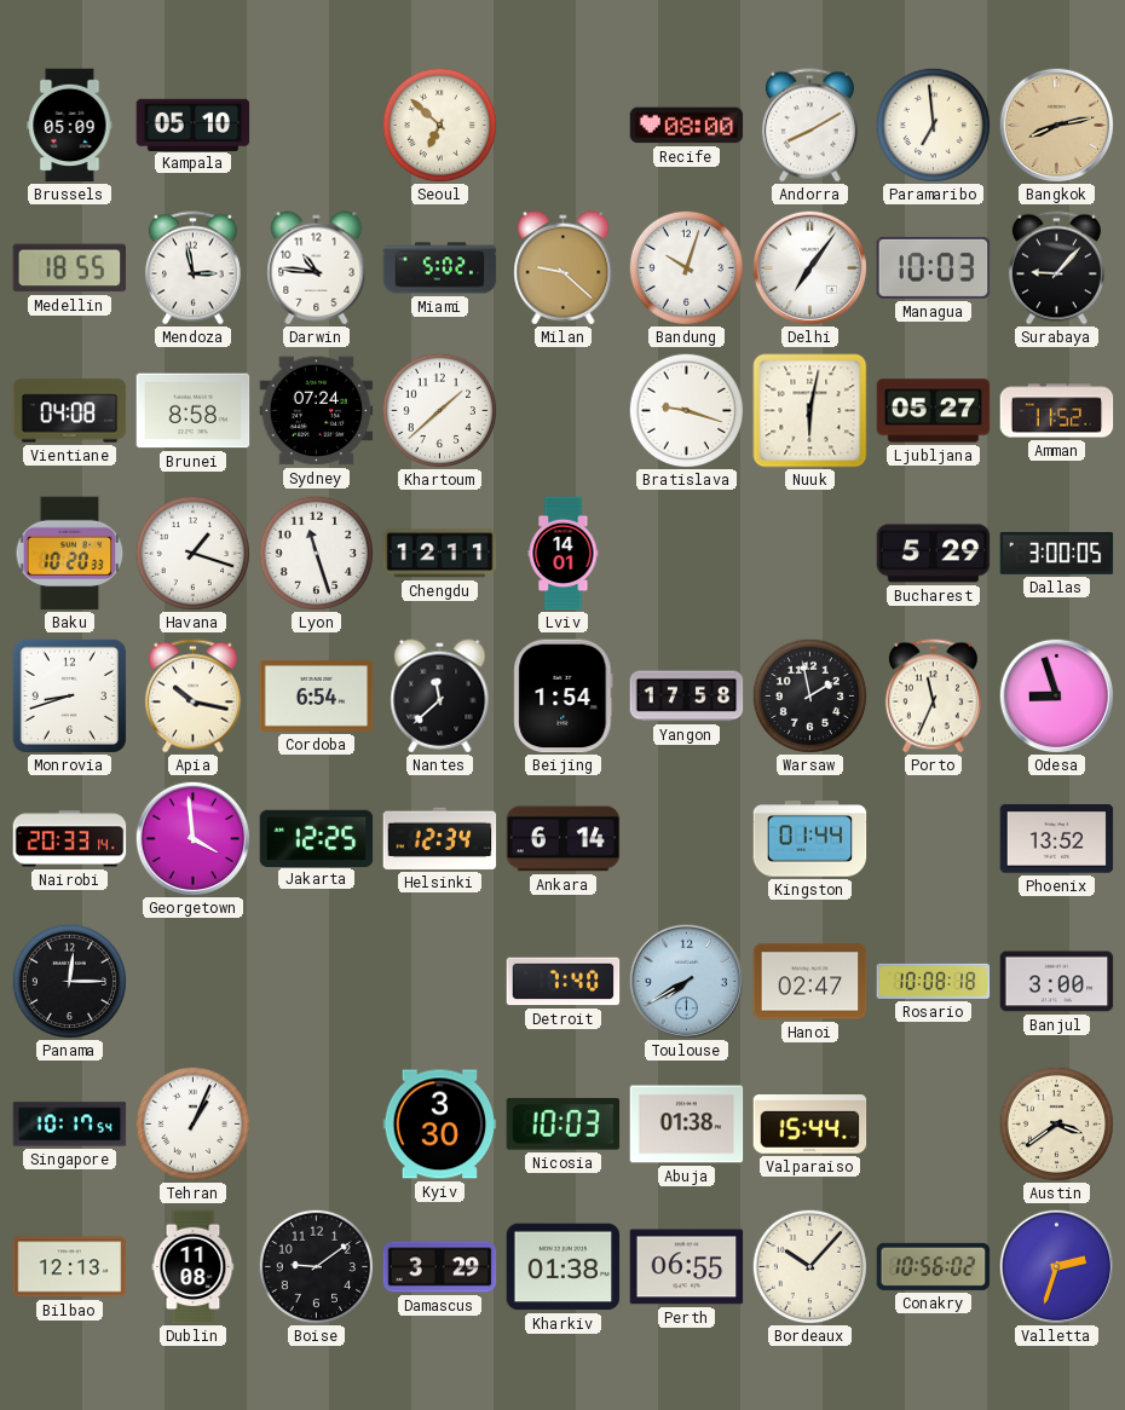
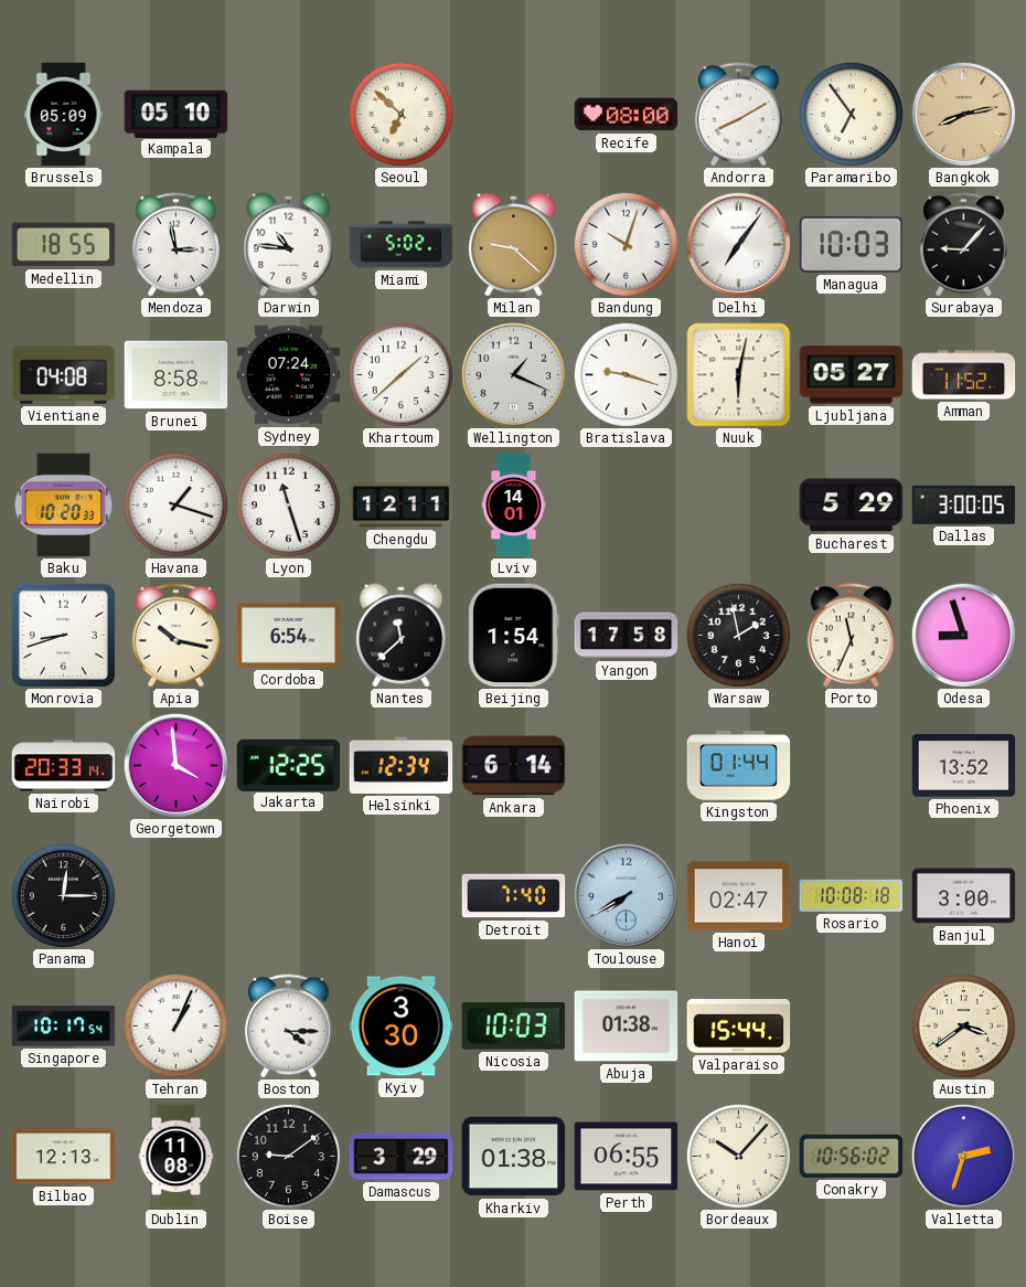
Paramaribo: 6:59 -> 6:54
Wellington: none -> 1:19
Boston: none -> 4:15
